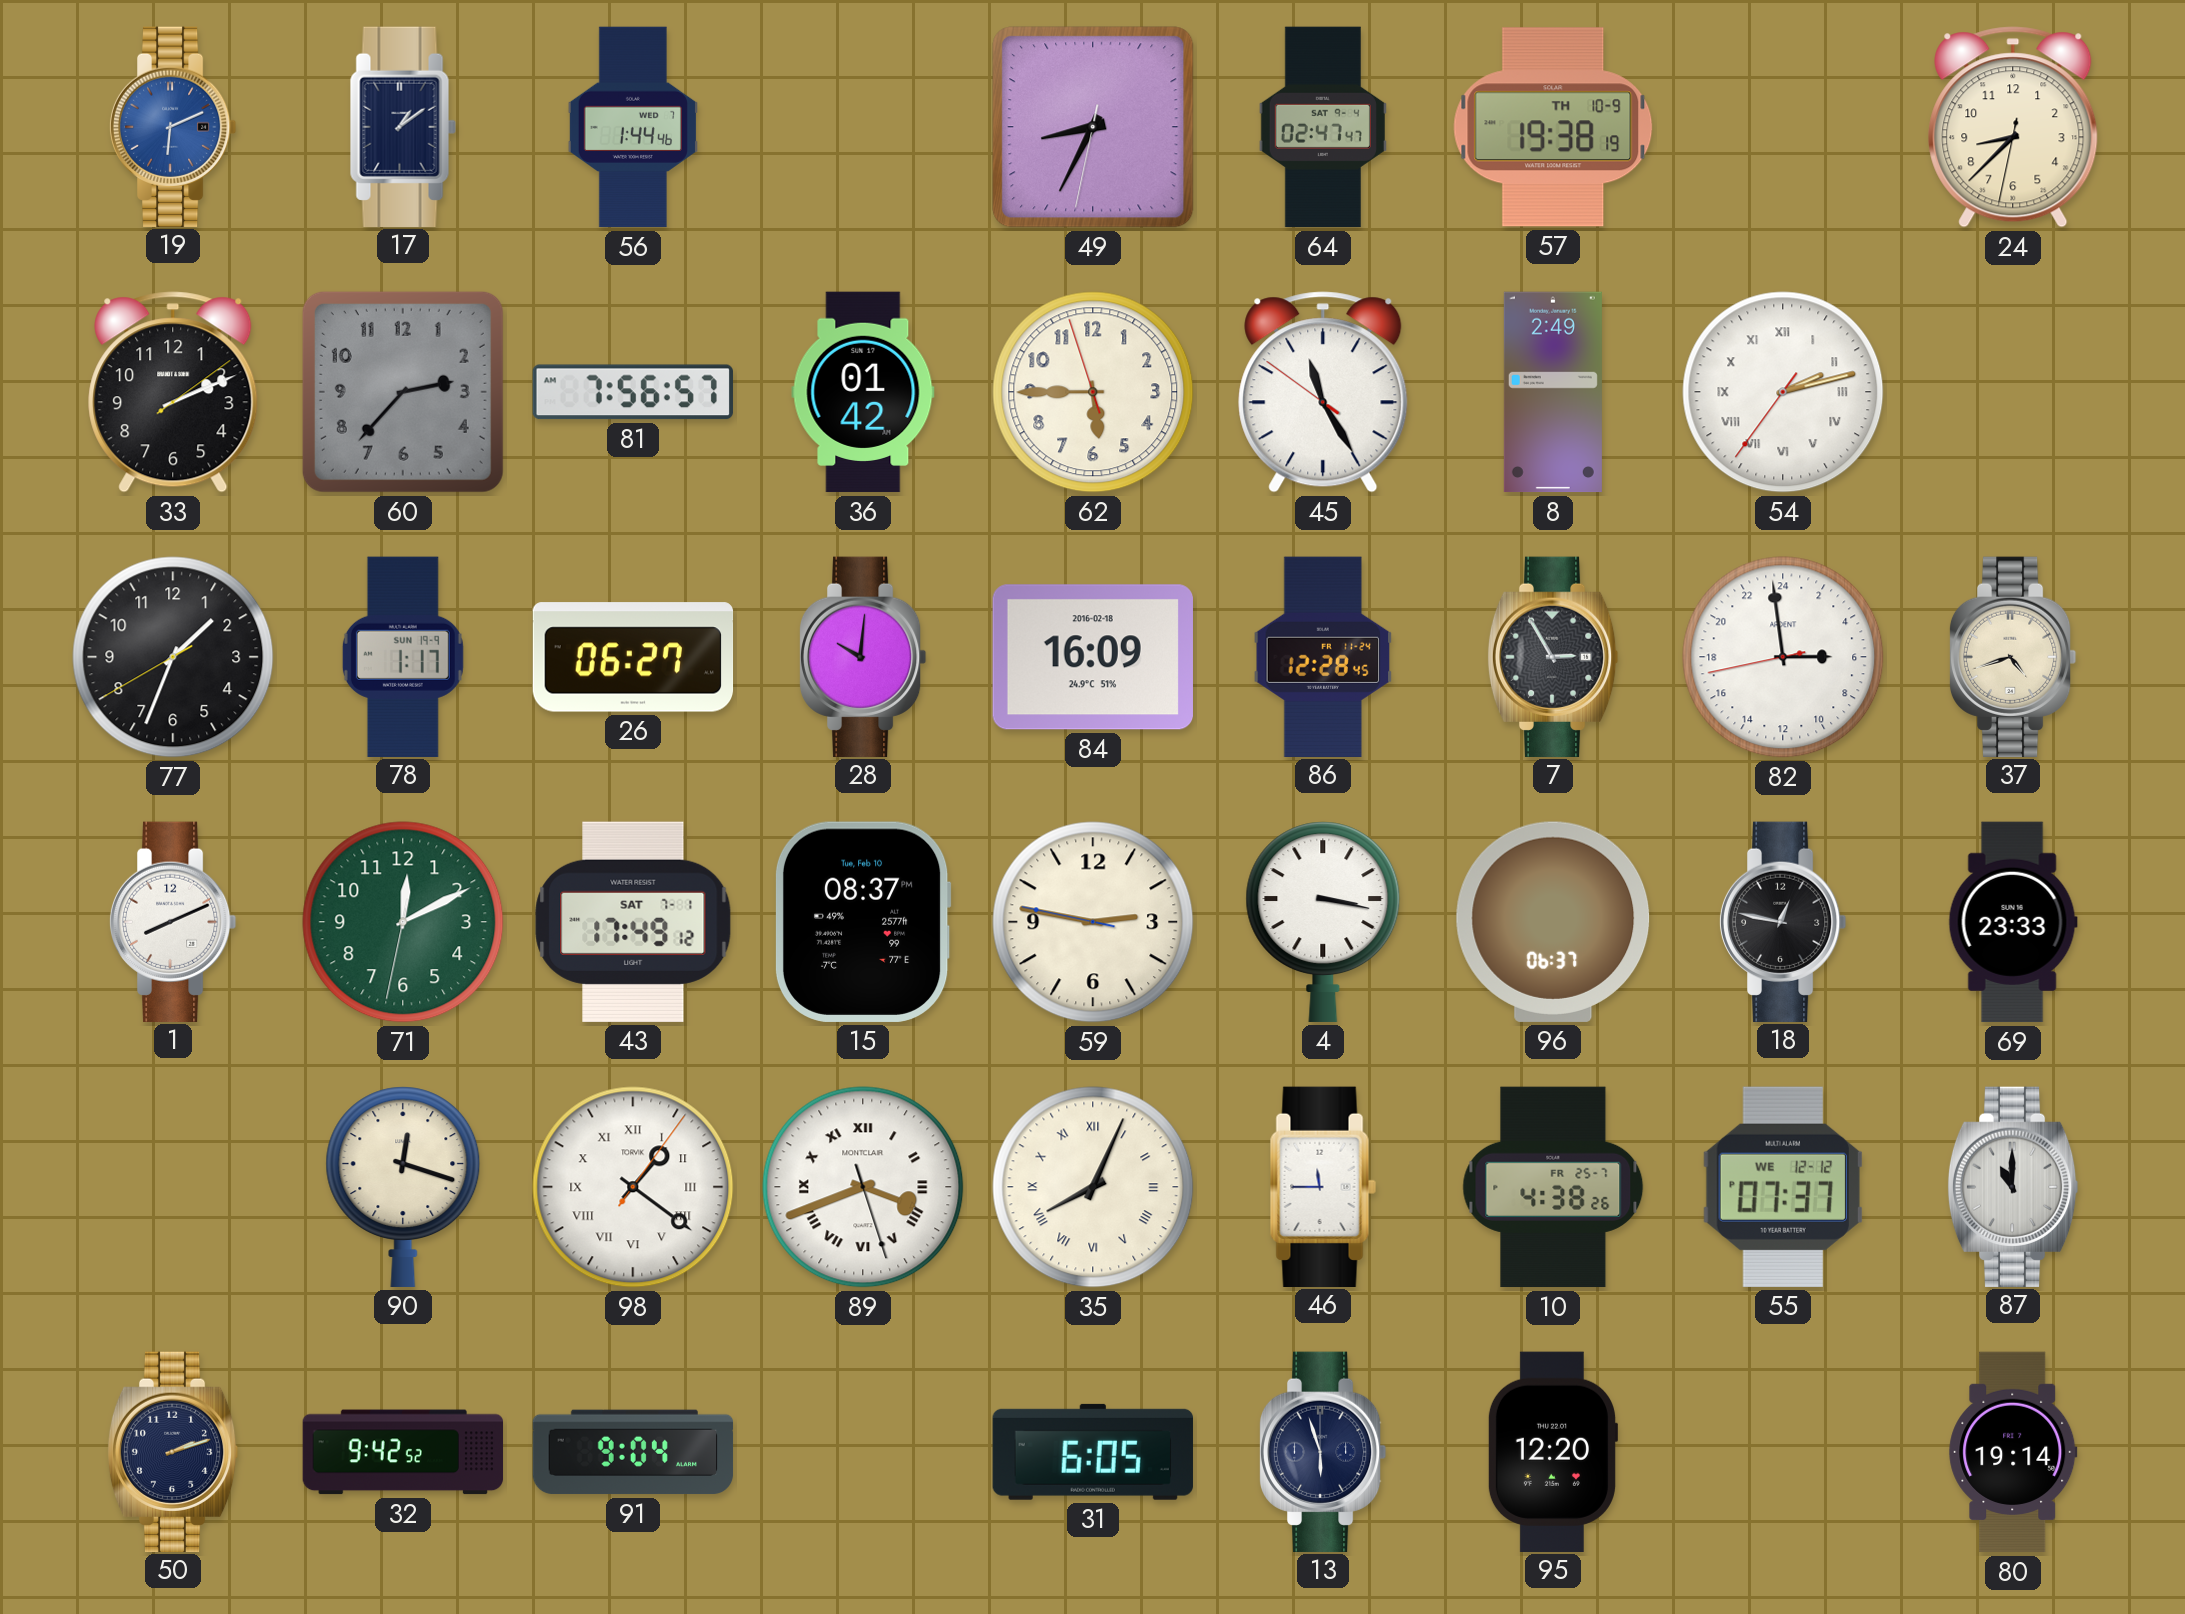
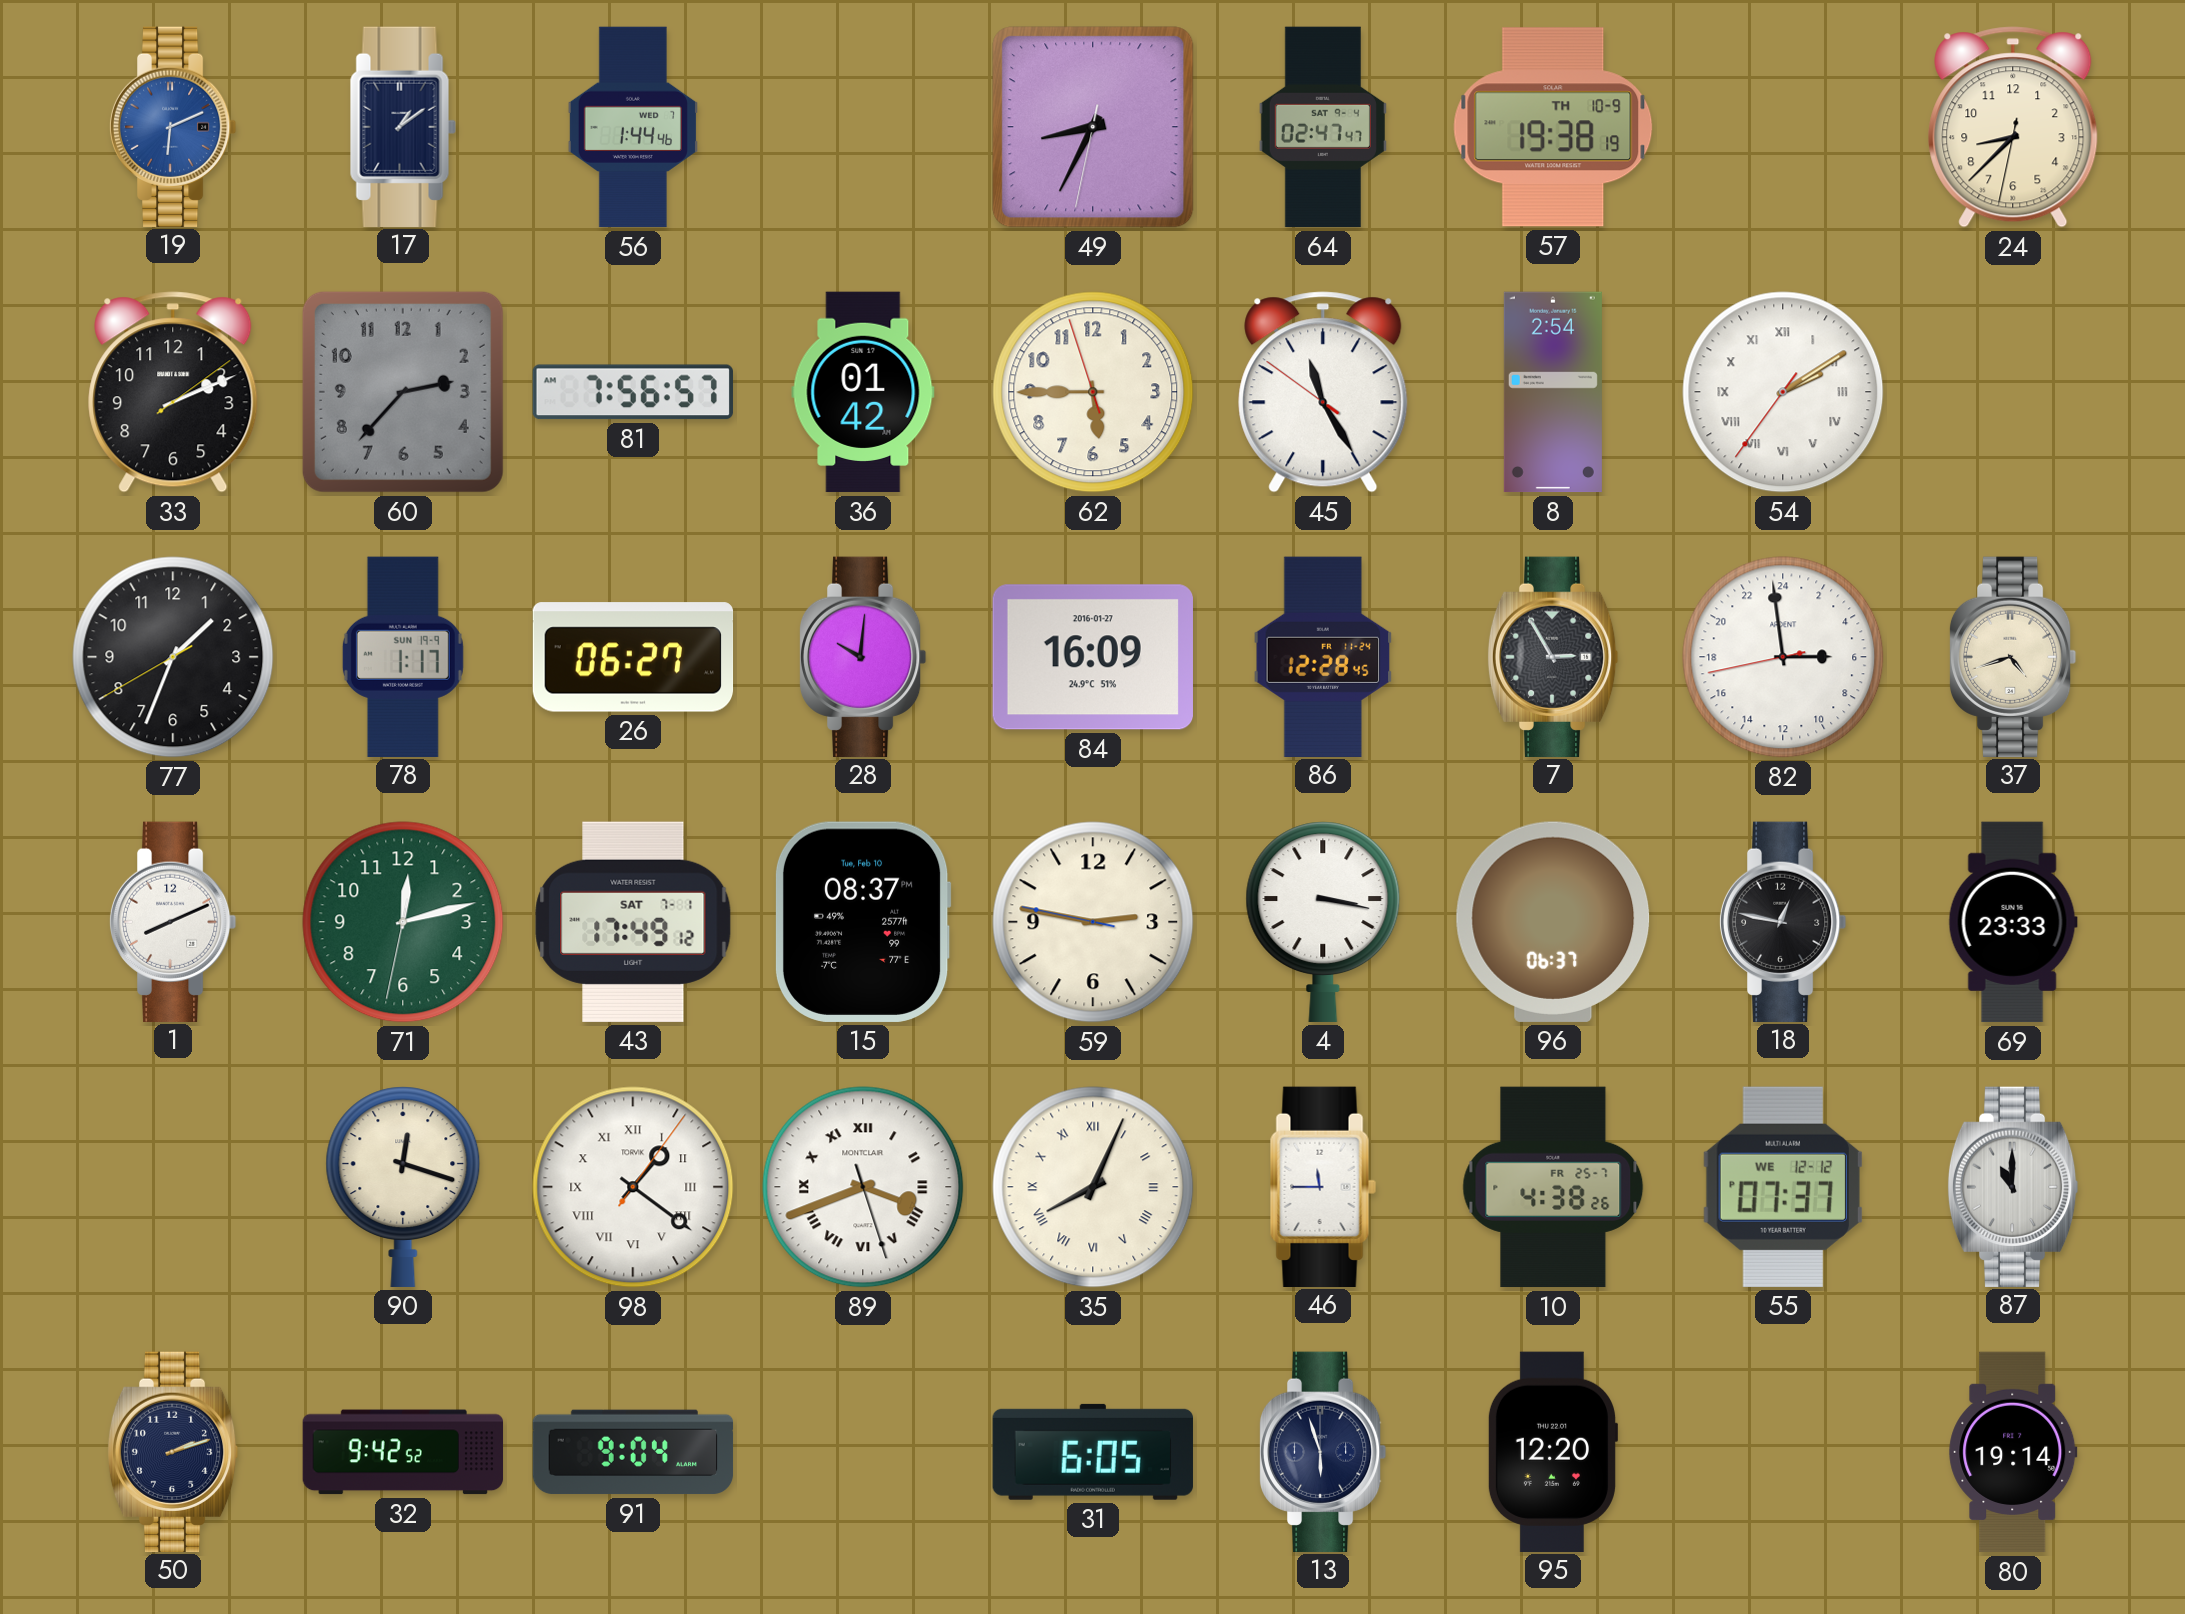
8: 2:49 -> 2:54
54: 2:12 -> 2:09
84 date: 2016-02-18 -> 2016-01-27
71: 12:10 -> 12:12
